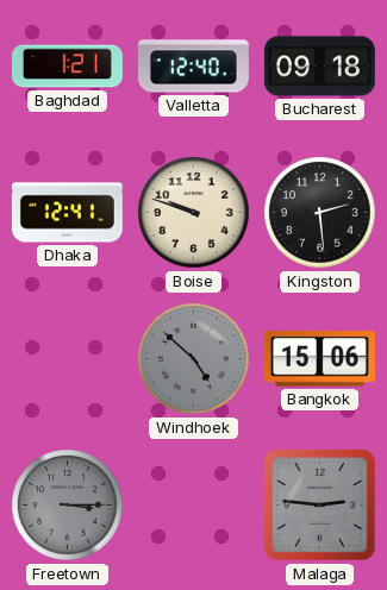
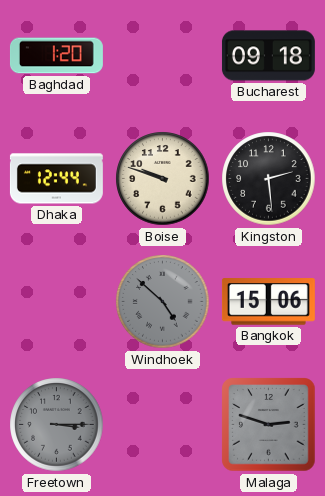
Baghdad: 1:21 -> 1:20
Valletta: 12:40 -> none
Dhaka: 12:41 -> 12:44
Malaga: 2:46 -> 2:48
